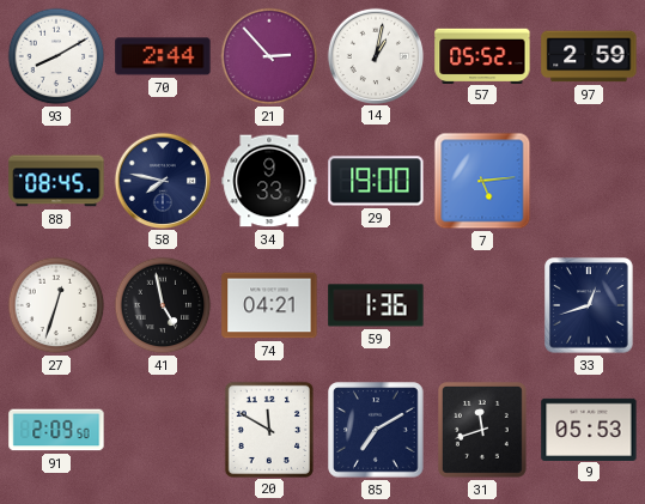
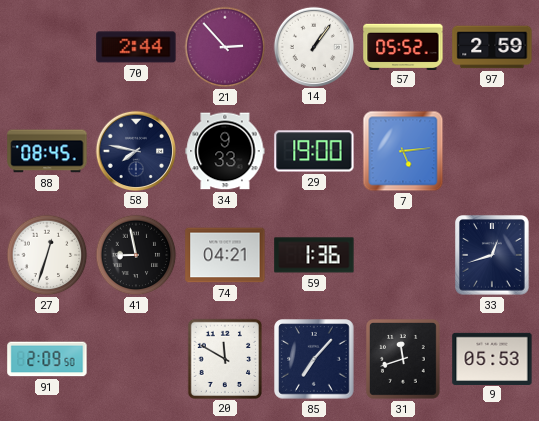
93: 8:10 -> none
14: 1:02 -> 1:06
41: 4:58 -> 8:58
85: 7:10 -> 7:07
